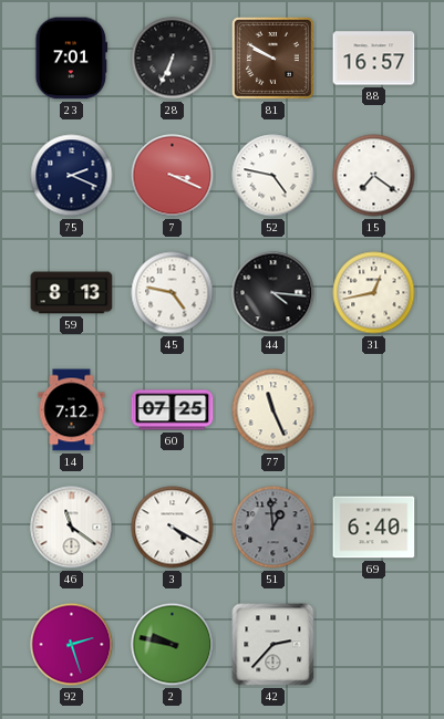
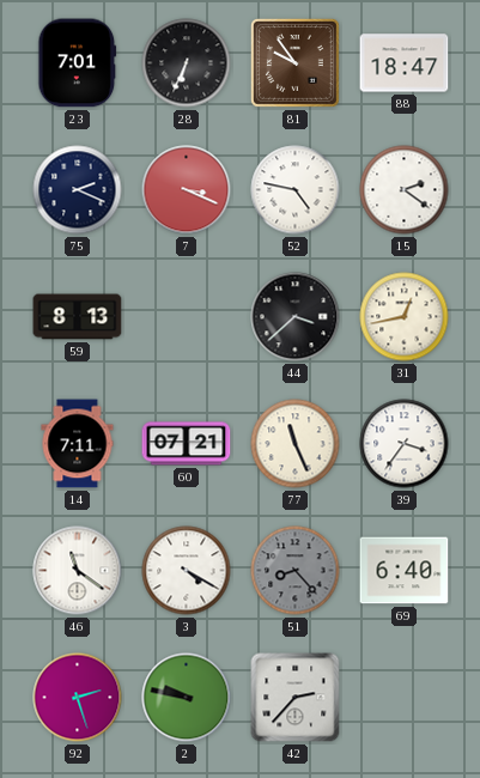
81: 9:50 -> 9:54
88: 16:57 -> 18:47
15: 7:21 -> 2:21
45: 4:47 -> none
44: 4:16 -> 3:38
14: 7:12 -> 7:11
60: 07:25 -> 07:21
39: none -> 3:36
51: 12:59 -> 8:23
